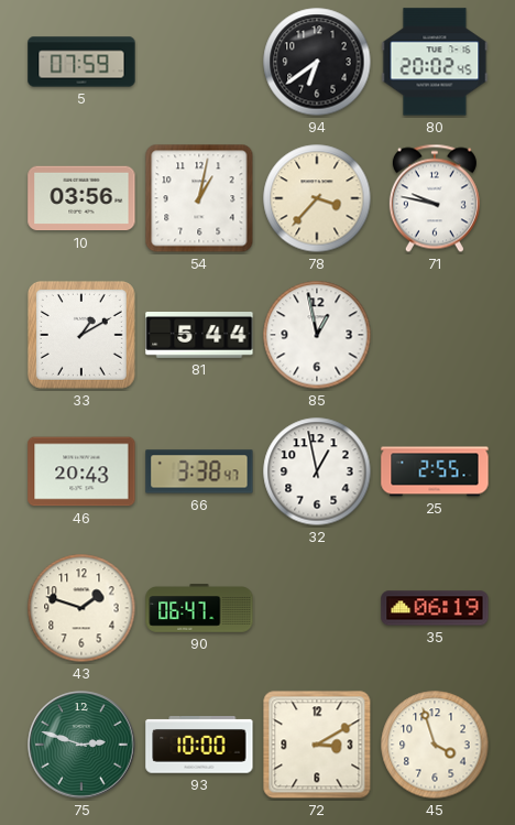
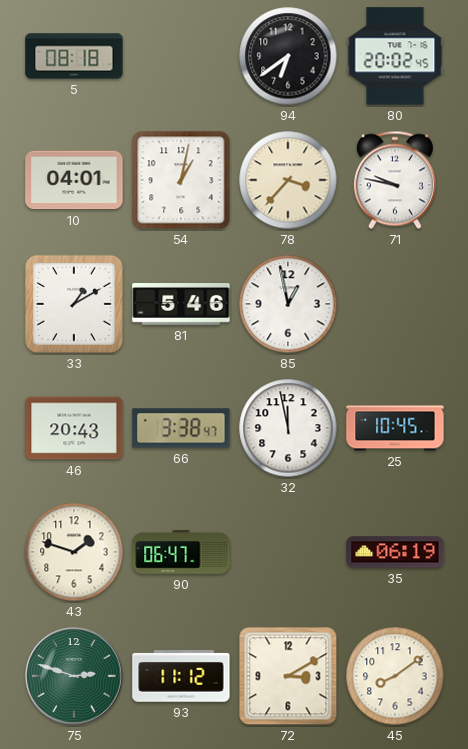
5: 07:59 -> 08:18
10: 03:56 -> 04:01
81: 5:44 -> 5:46
32: 12:58 -> 11:58
25: 2:55 -> 10:45
93: 10:00 -> 11:12
45: 3:57 -> 8:09
